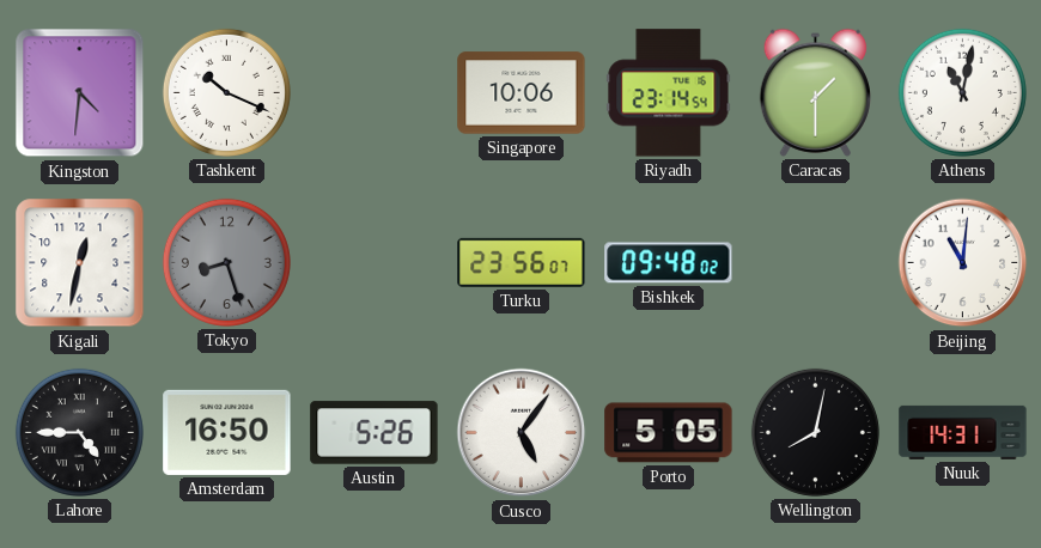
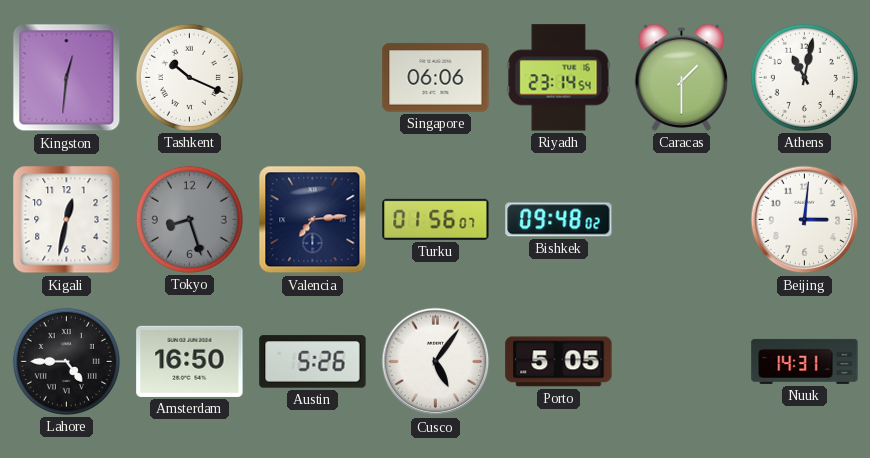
Kingston: 4:31 -> 12:31
Singapore: 10:06 -> 06:06
Valencia: none -> 7:14
Turku: 23:56 -> 01:56
Beijing: 11:01 -> 3:01
Wellington: 8:02 -> none
